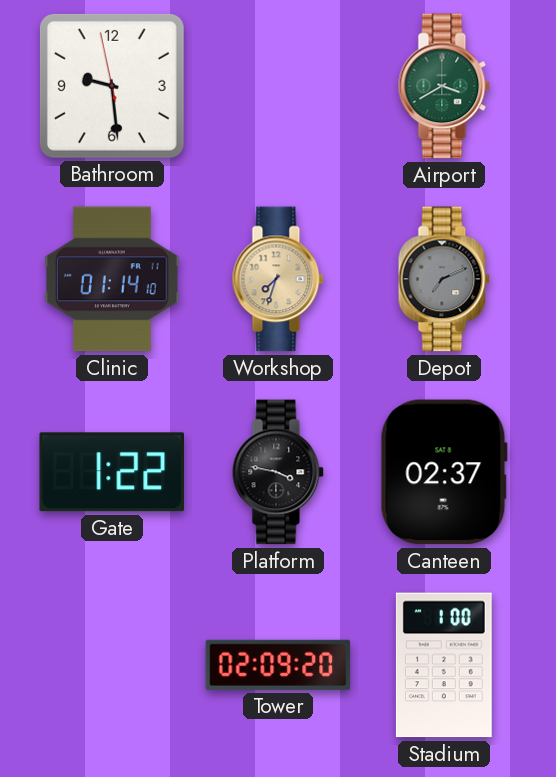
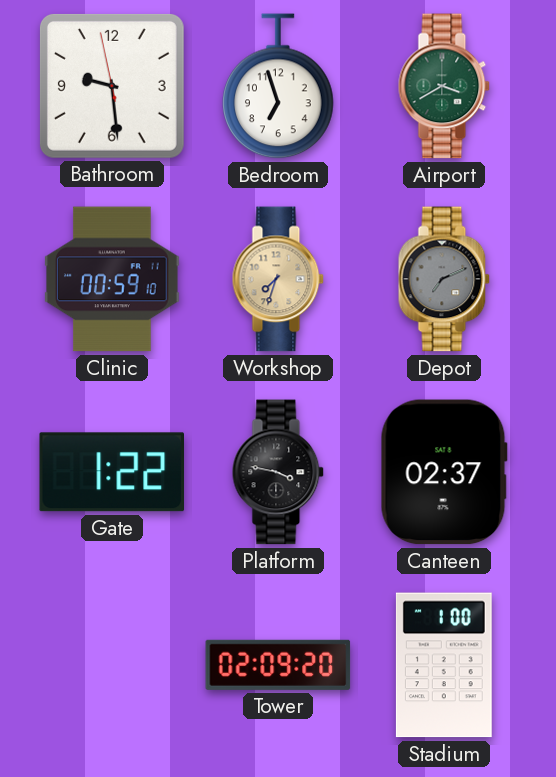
Bedroom: none -> 6:57
Clinic: 01:14 -> 00:59
